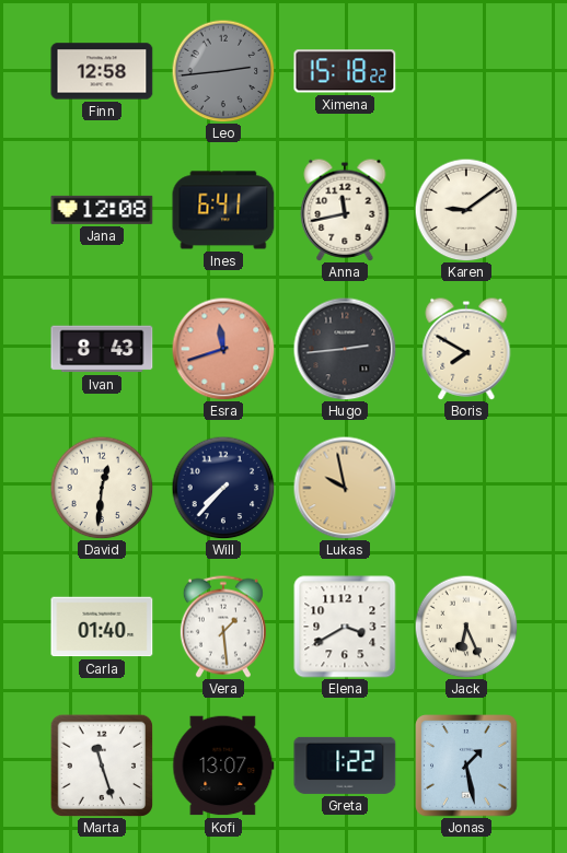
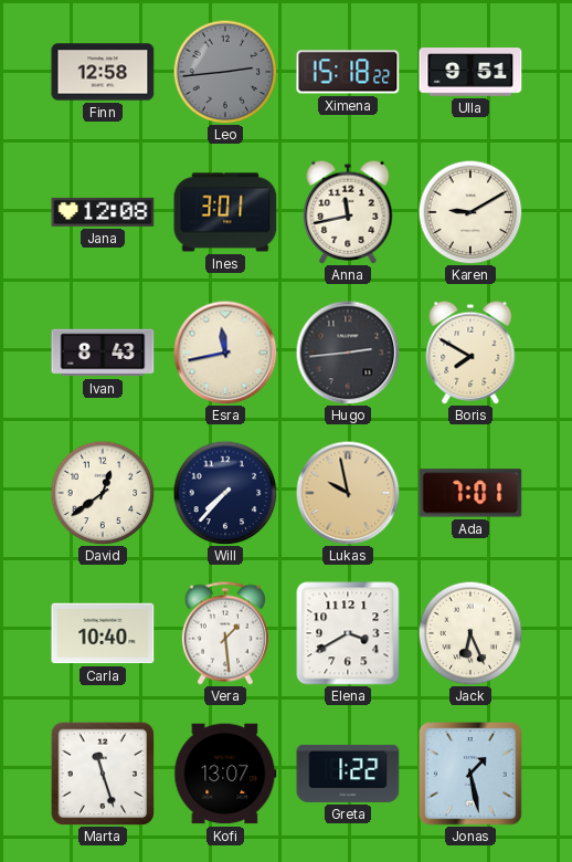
Ulla: none -> 9:51
Ines: 6:41 -> 3:01
Karen: 9:09 -> 9:10
Esra: 11:42 -> 11:43
Esra dial: salmon -> cream
David: 12:31 -> 12:39
Ada: none -> 7:01
Carla: 01:40 -> 10:40
